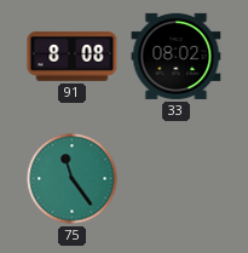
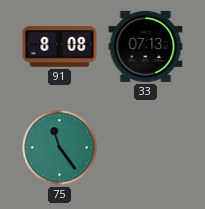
33: 08:02 -> 07:13
